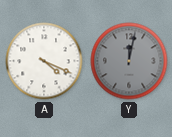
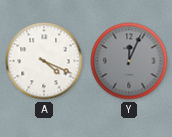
Y: 12:02 -> 12:04
